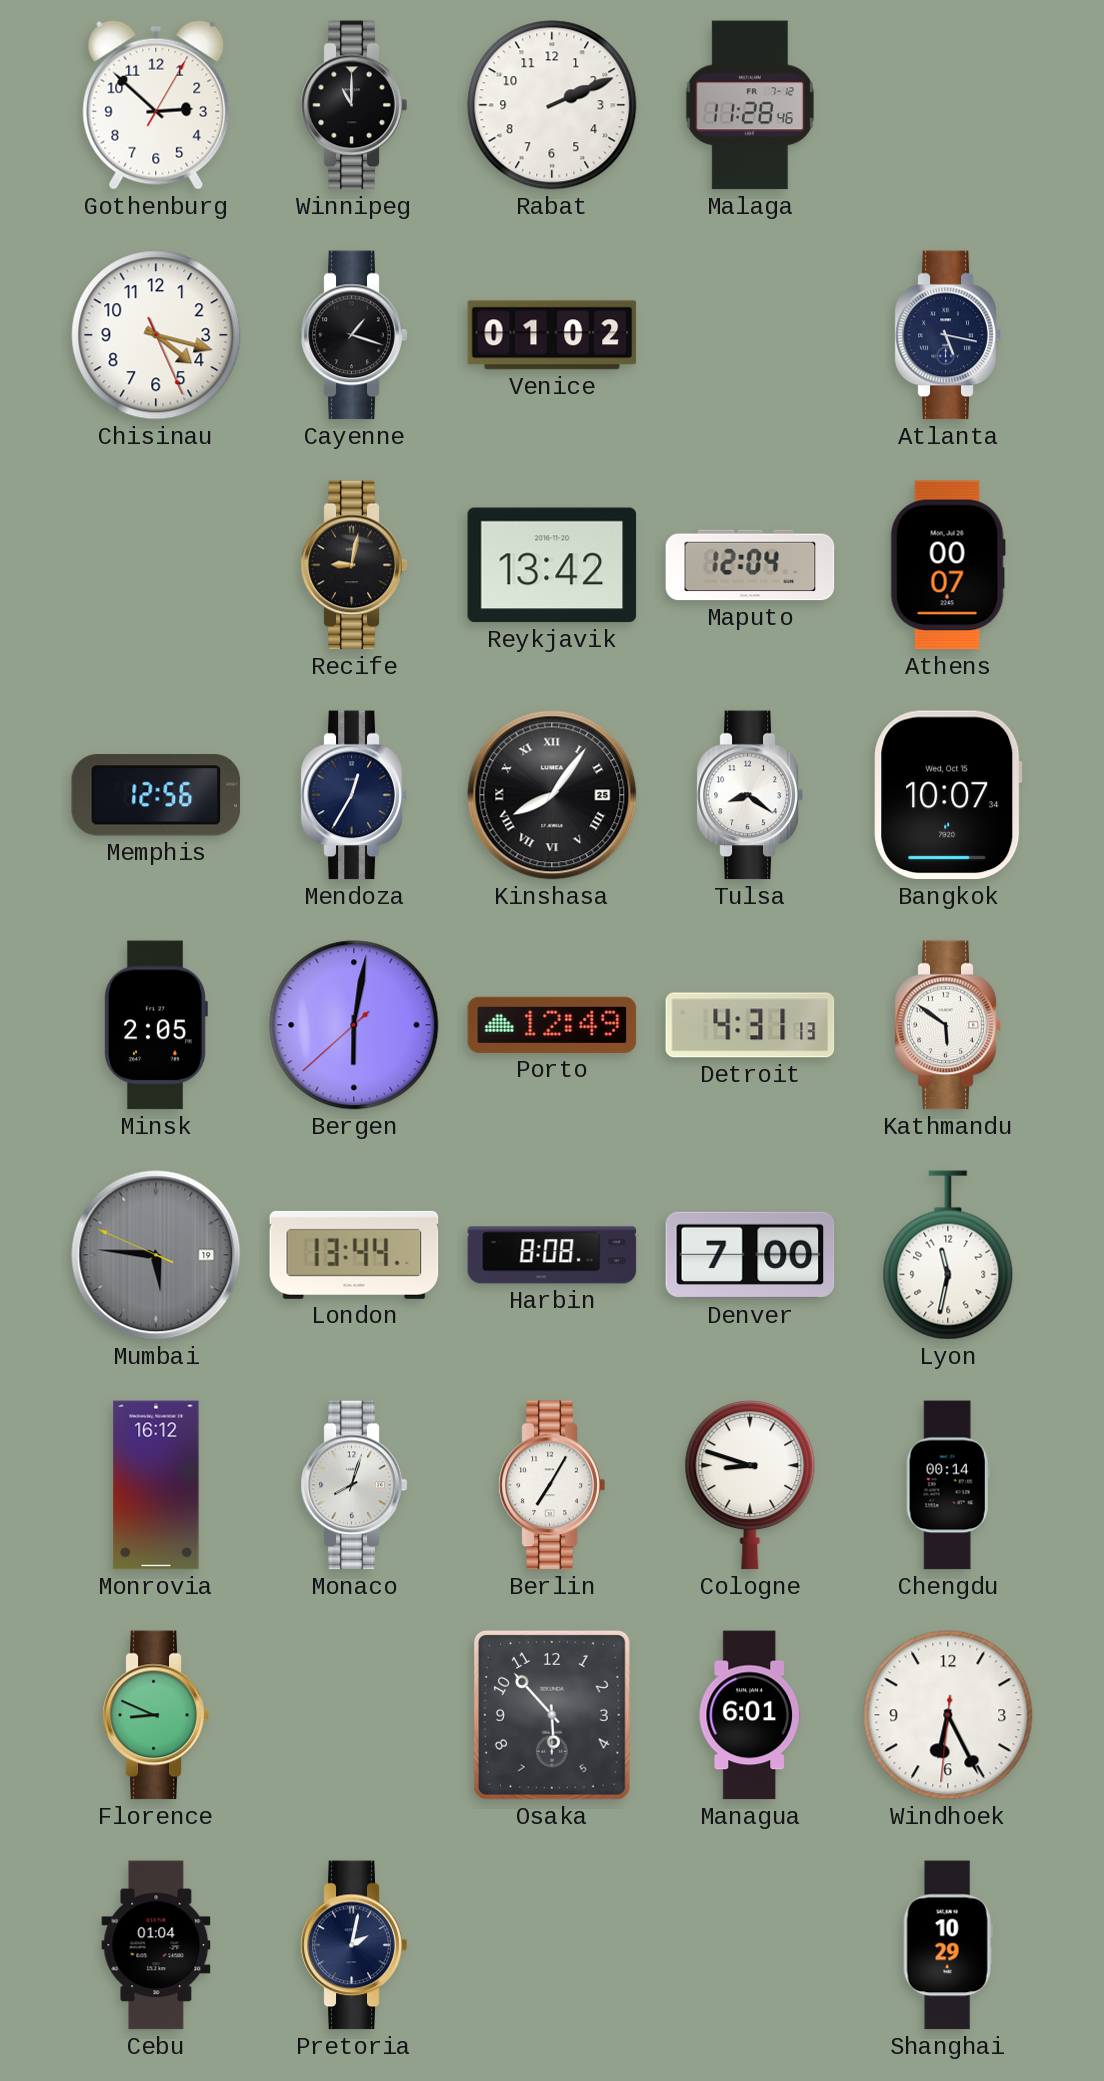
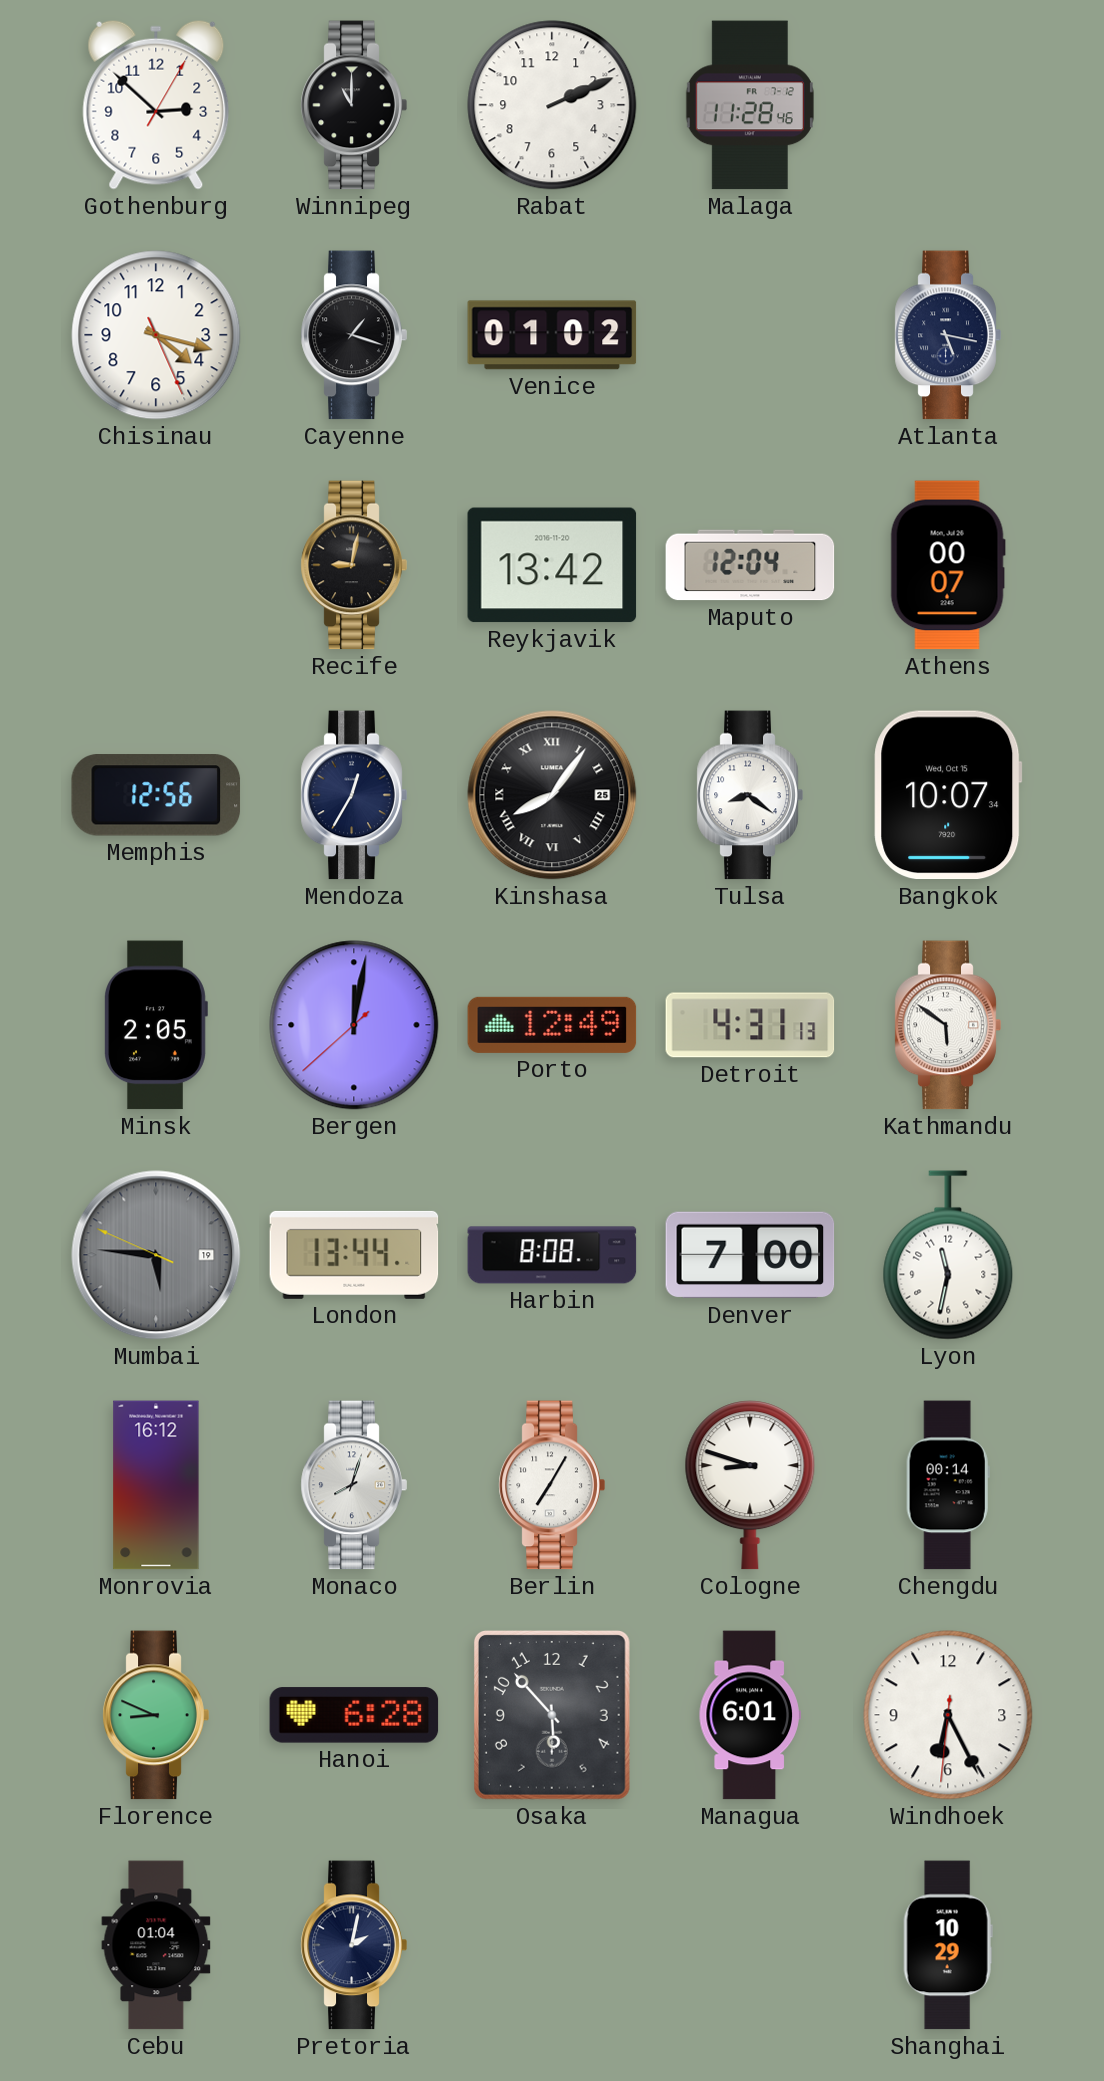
Bergen: 6:01 -> 12:01
Hanoi: none -> 6:28
